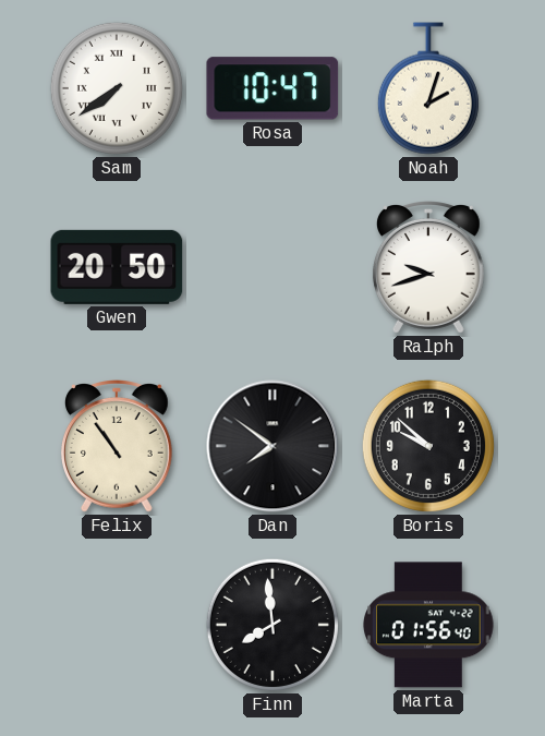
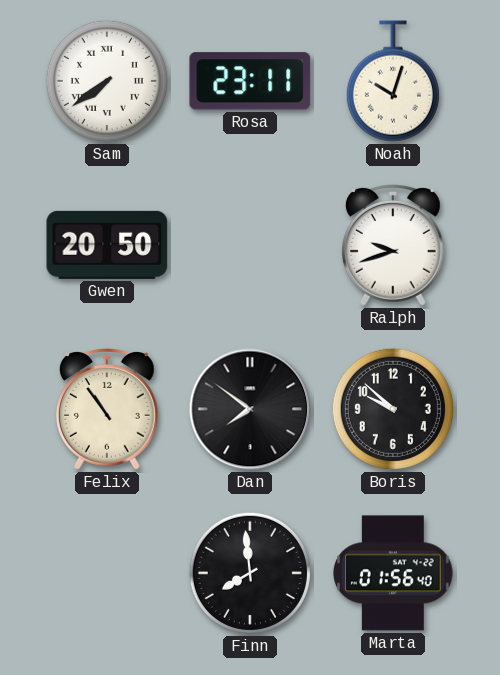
Rosa: 10:47 -> 23:11
Noah: 2:03 -> 10:03
